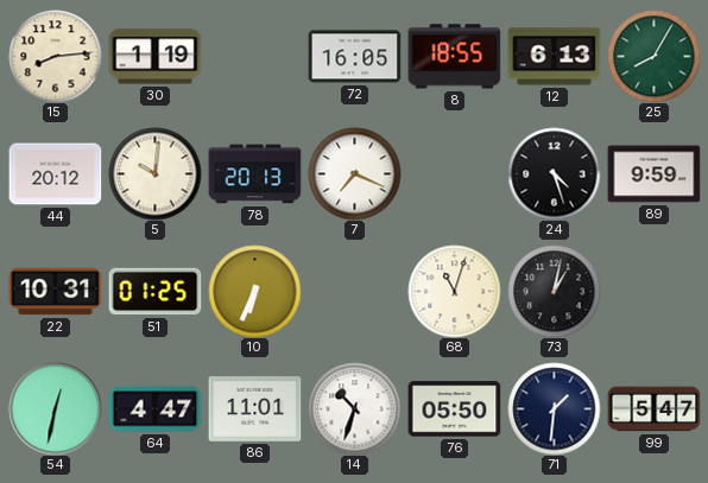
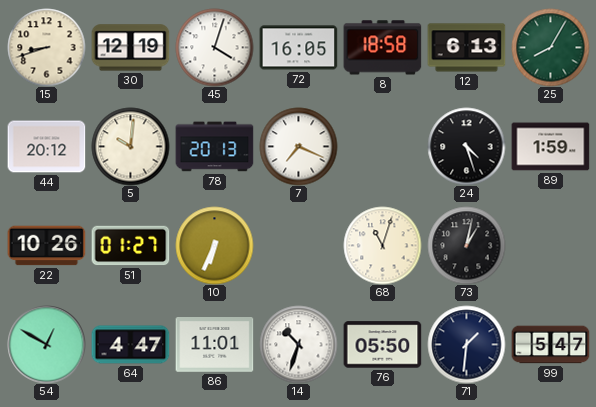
15: 8:14 -> 8:42
30: 1:19 -> 12:19
45: none -> 4:03
8: 18:55 -> 18:58
89: 9:59 -> 1:59
22: 10:31 -> 10:26
51: 01:25 -> 01:27
54: 12:32 -> 12:50
